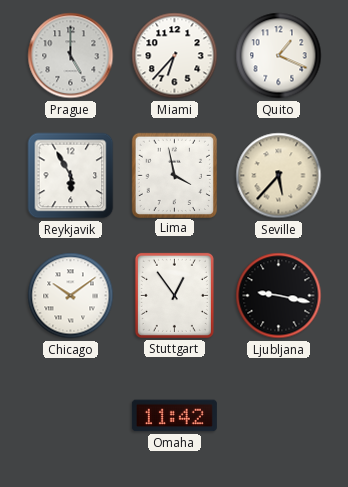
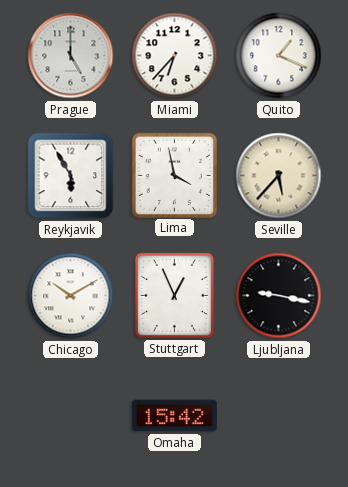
Chicago: 10:09 -> 10:10
Stuttgart: 12:54 -> 12:56
Omaha: 11:42 -> 15:42
